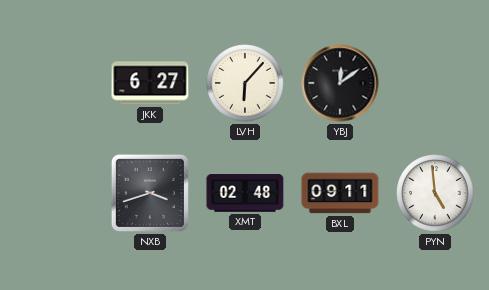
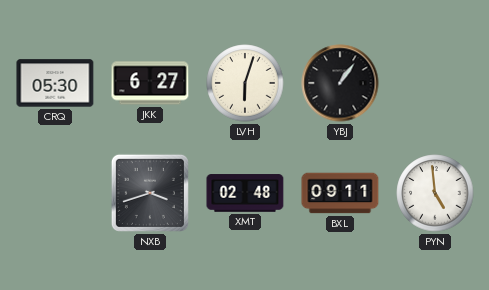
CRQ: none -> 05:30
LVH: 6:07 -> 6:03
YBJ: 12:09 -> 1:06
